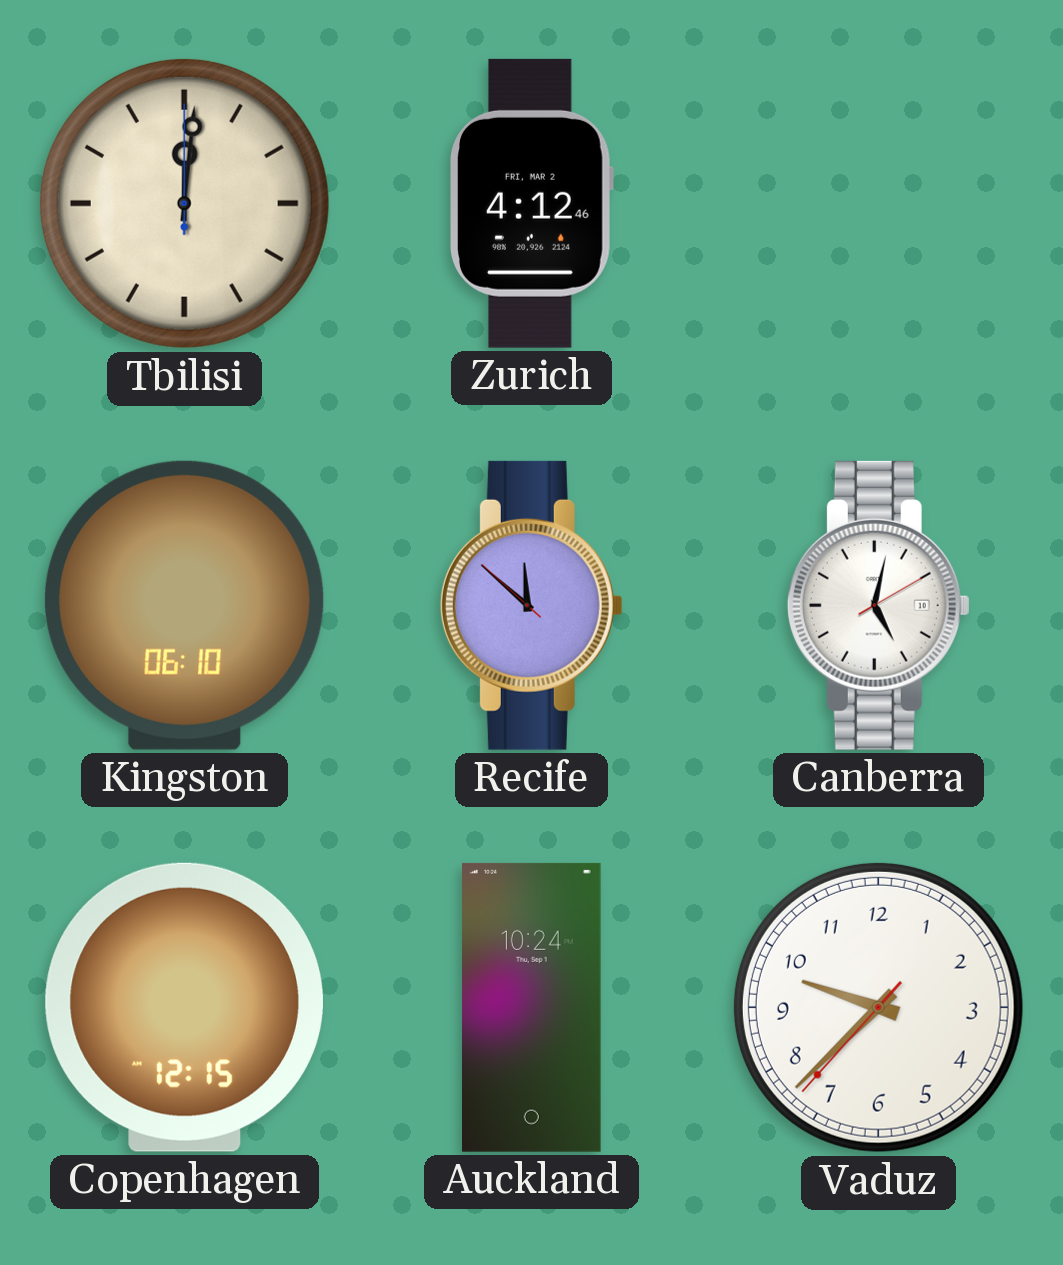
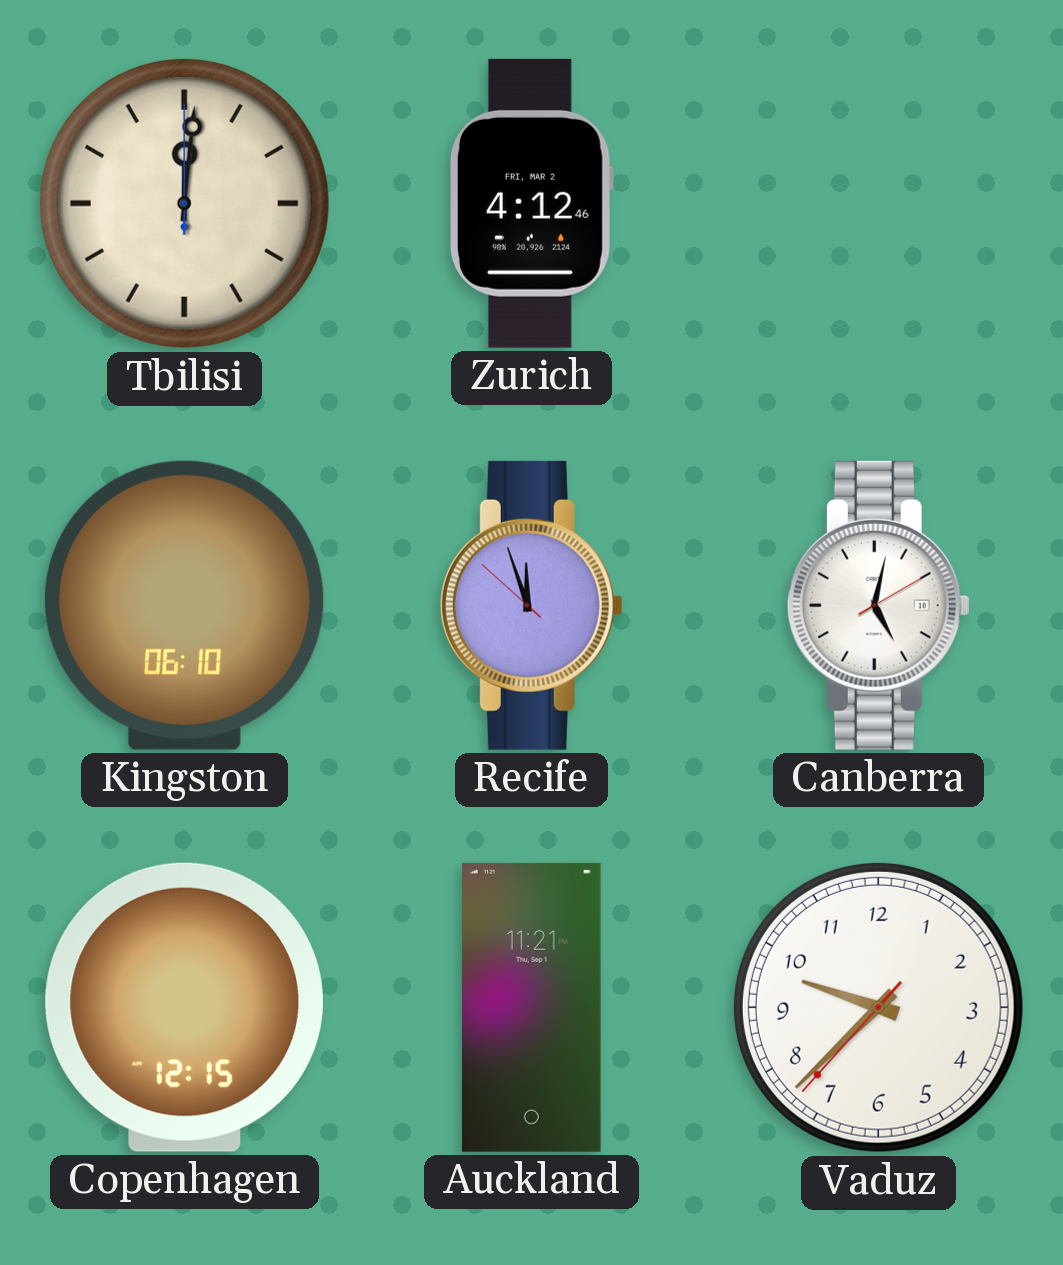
Recife: 11:51 -> 11:56
Auckland: 10:24 -> 11:21
